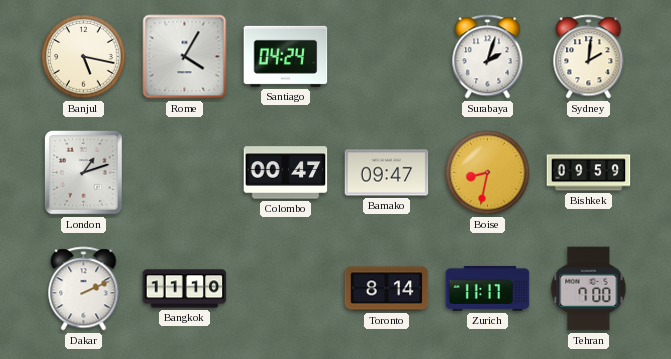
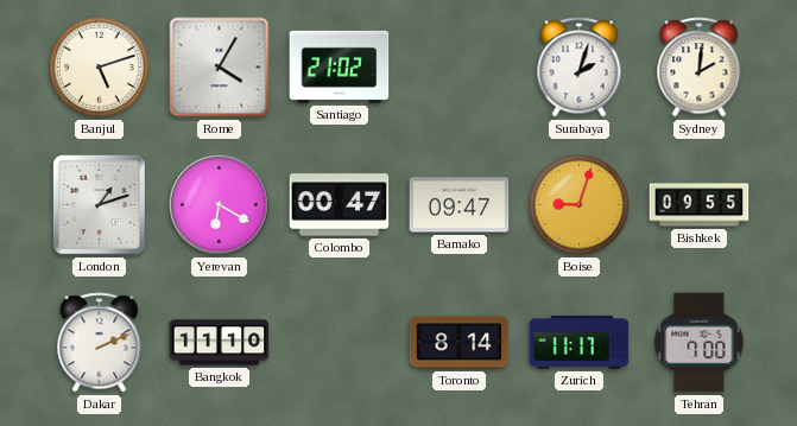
Banjul: 5:17 -> 5:12
Santiago: 04:24 -> 21:02
Yerevan: none -> 6:20
Boise: 8:32 -> 9:03
Bishkek: 09:59 -> 09:55
